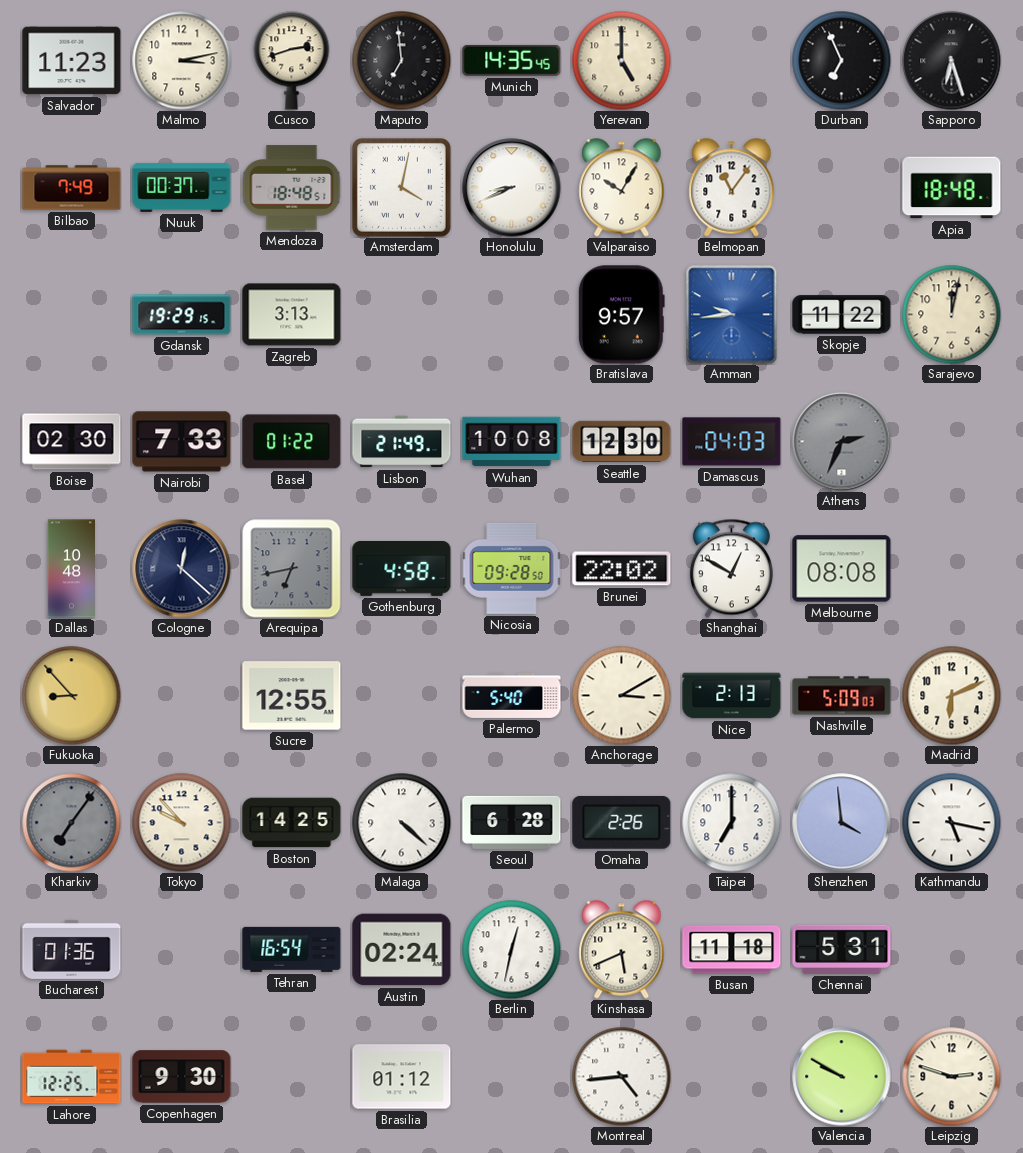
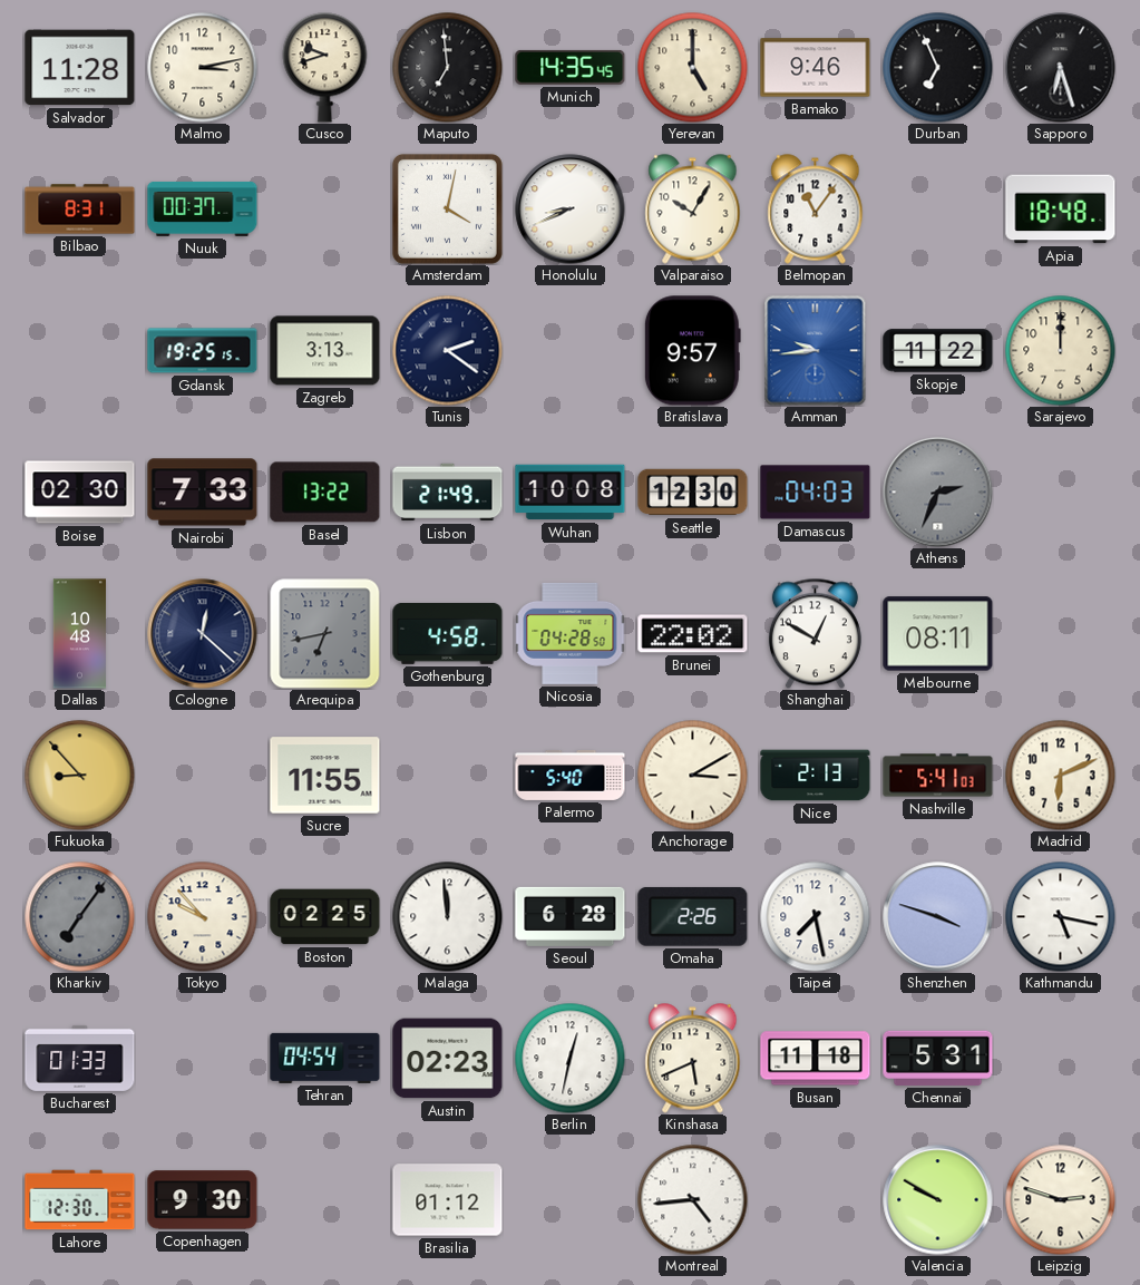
Salvador: 11:23 -> 11:28
Cusco: 2:42 -> 9:42
Bamako: none -> 9:46
Bilbao: 7:49 -> 8:31
Mendoza: 18:48 -> none
Gdansk: 19:29 -> 19:25
Tunis: none -> 2:21
Sarajevo: 12:02 -> 12:00
Basel: 01:22 -> 13:22
Nicosia: 09:28 -> 04:28
Melbourne: 08:08 -> 08:11
Sucre: 12:55 -> 11:55
Nashville: 5:09 -> 5:41
Boston: 14:25 -> 02:25
Malaga: 4:22 -> 11:59
Taipei: 7:00 -> 7:28
Shenzhen: 3:59 -> 3:48
Bucharest: 01:36 -> 01:33
Tehran: 16:54 -> 04:54
Austin: 02:24 -> 02:23
Lahore: 12:25 -> 12:30
